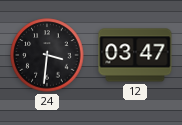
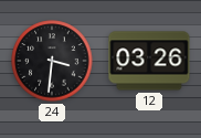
12: 03:47 -> 03:26
